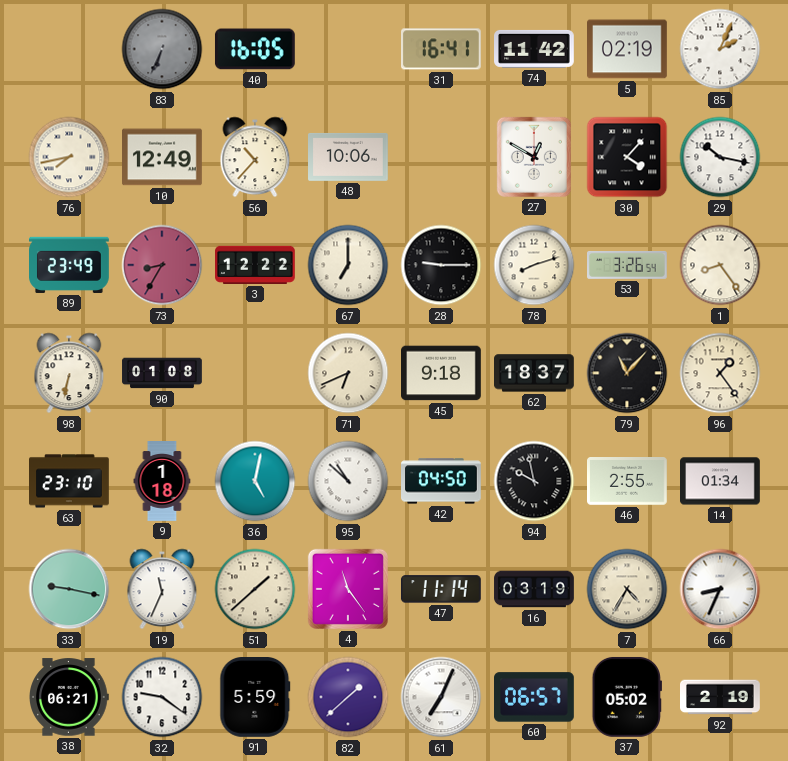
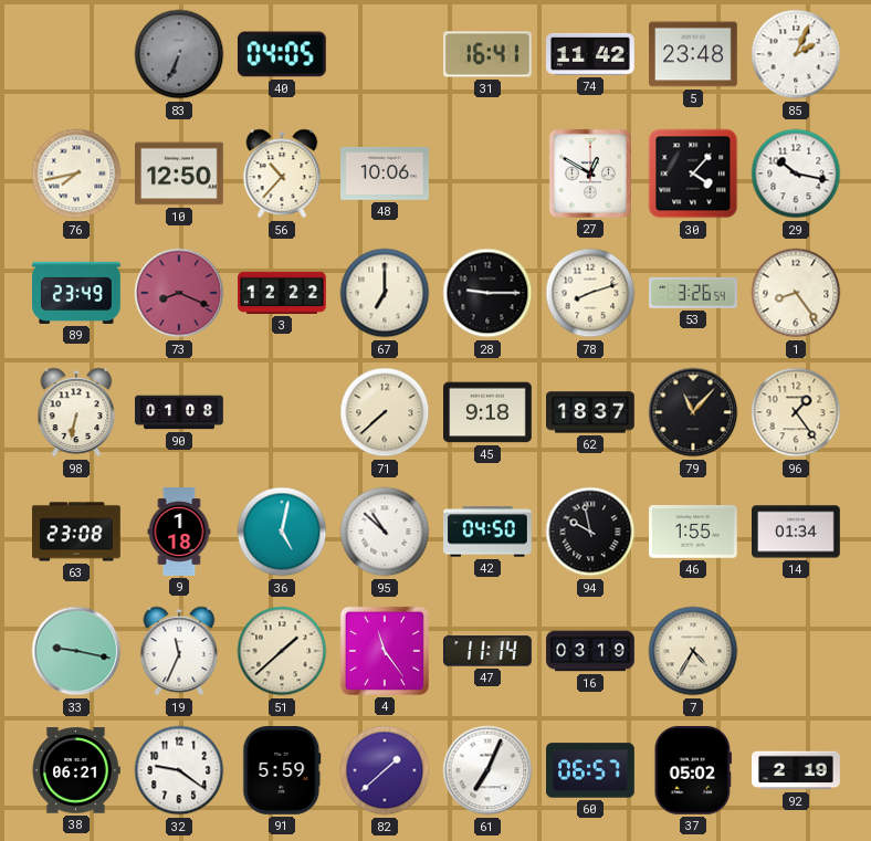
40: 16:05 -> 04:05
5: 02:19 -> 23:48
10: 12:49 -> 12:50
73: 8:35 -> 8:19
71: 6:41 -> 7:38
63: 23:10 -> 23:08
46: 2:55 -> 1:55
66: 8:34 -> none
